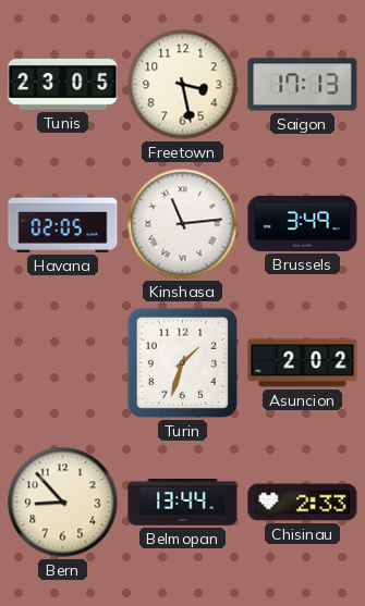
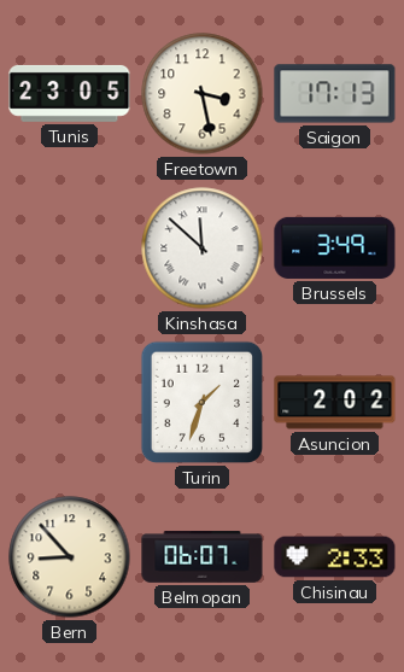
Havana: 02:05 -> none
Kinshasa: 11:14 -> 11:52
Belmopan: 13:44 -> 06:07
